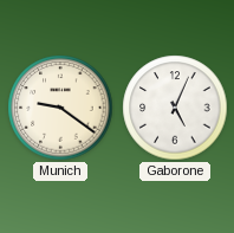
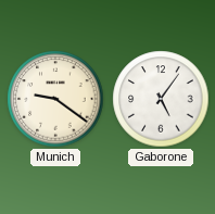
Gaborone: 5:04 -> 5:06
